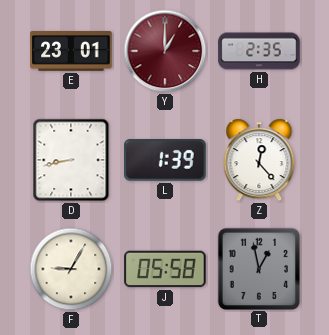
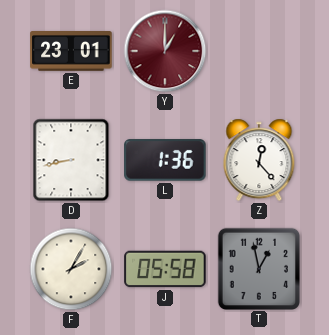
H: 2:35 -> none
L: 1:39 -> 1:36
F: 9:05 -> 2:05
